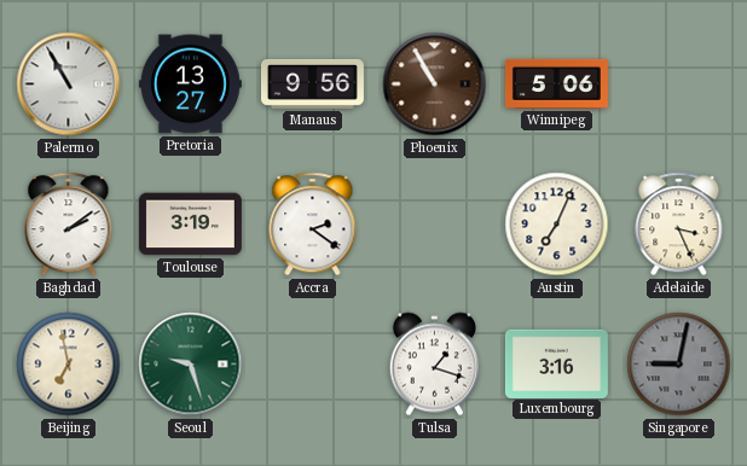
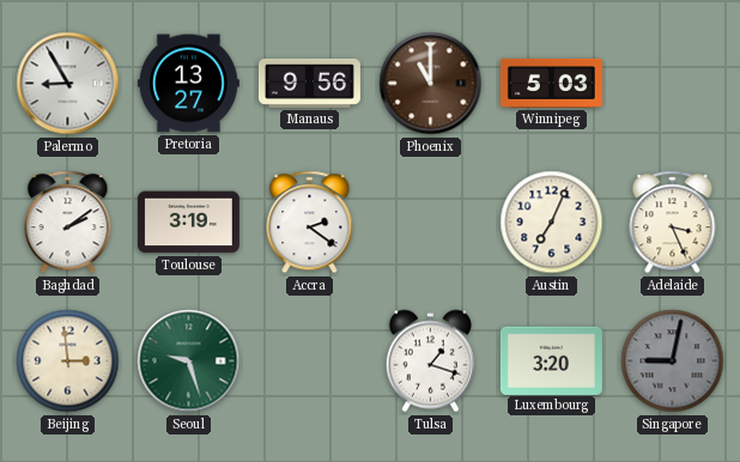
Palermo: 10:55 -> 8:55
Phoenix: 10:55 -> 11:00
Winnipeg: 5:06 -> 5:03
Beijing: 6:58 -> 2:59
Luxembourg: 3:16 -> 3:20
